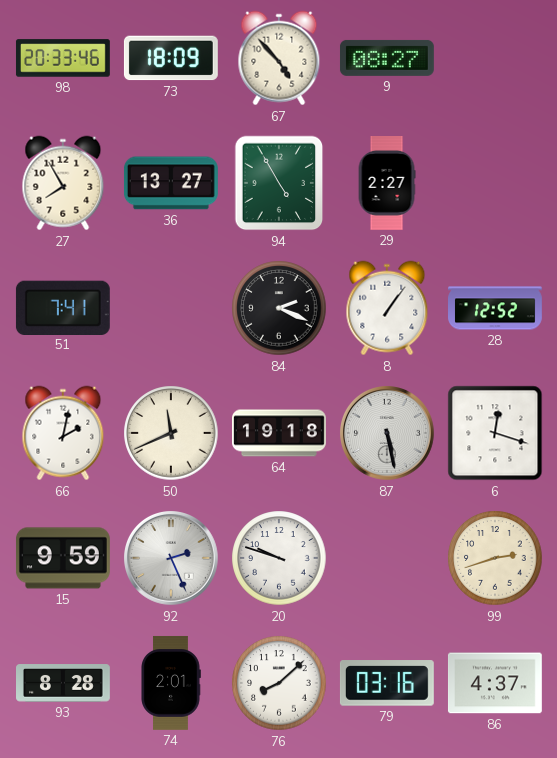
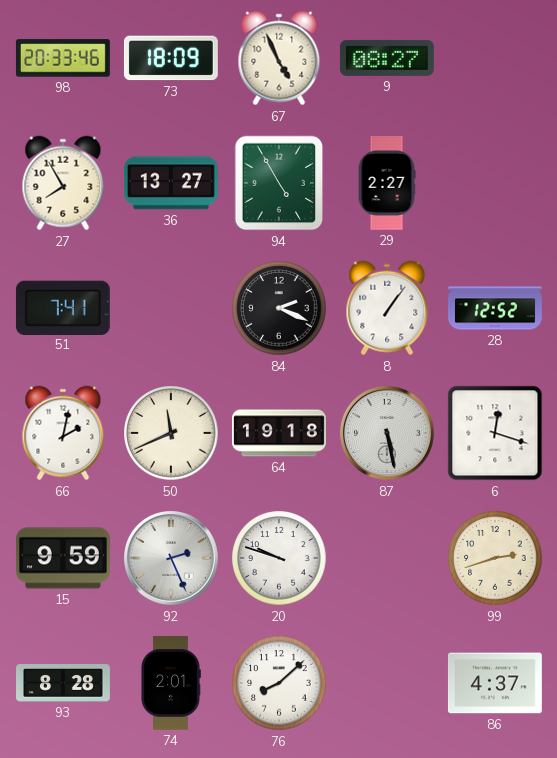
67: 4:53 -> 4:56
79: 03:16 -> none
